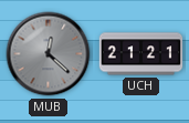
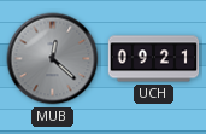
UCH: 21:21 -> 09:21
